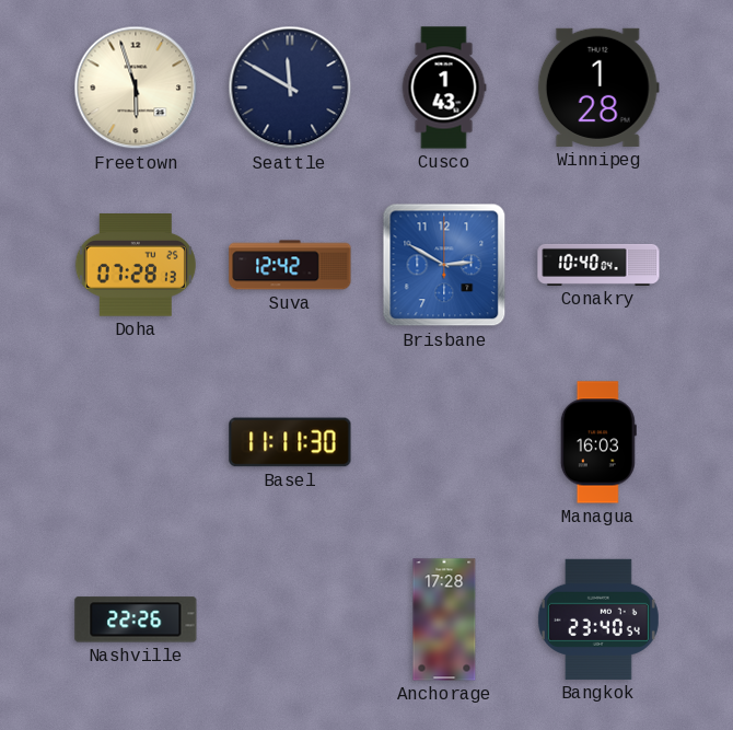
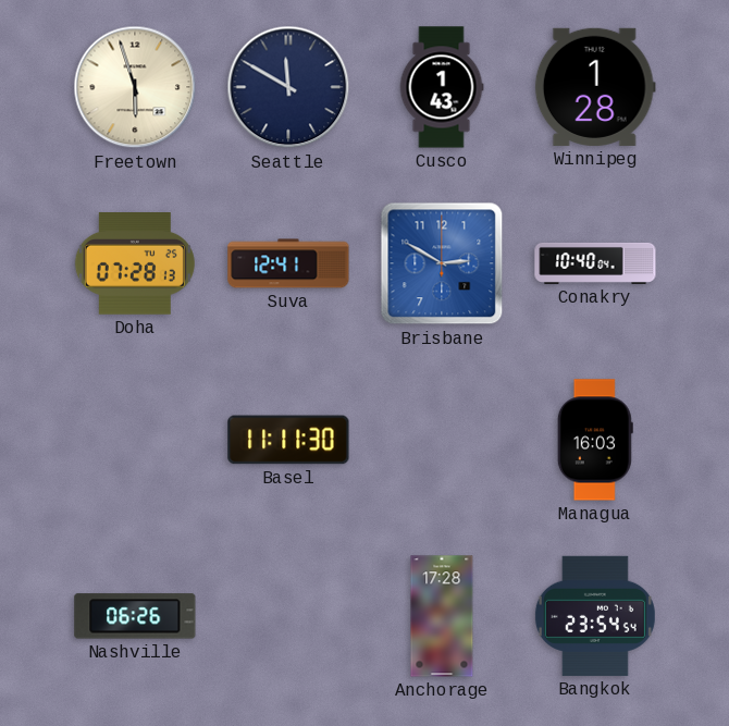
Suva: 12:42 -> 12:41
Nashville: 22:26 -> 06:26
Bangkok: 23:40 -> 23:54
